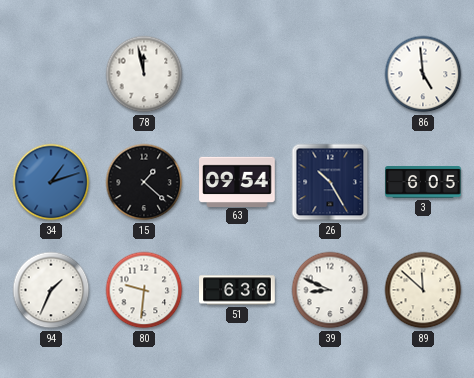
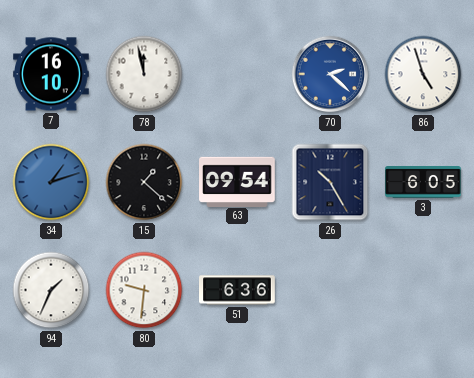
7: none -> 16:10
70: none -> 2:22
86: 4:59 -> 4:57
39: 8:49 -> none
89: 11:52 -> none
